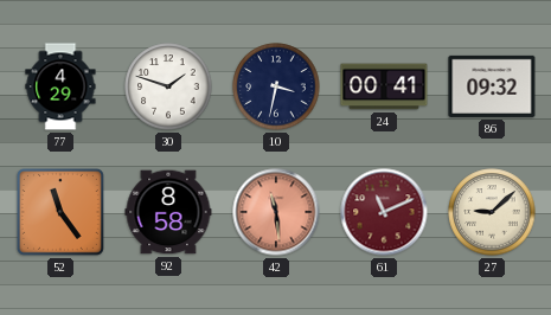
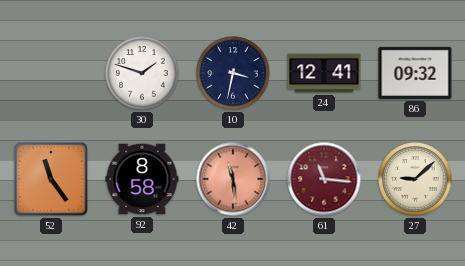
77: 4:29 -> none
24: 00:41 -> 12:41
61: 11:11 -> 11:16
